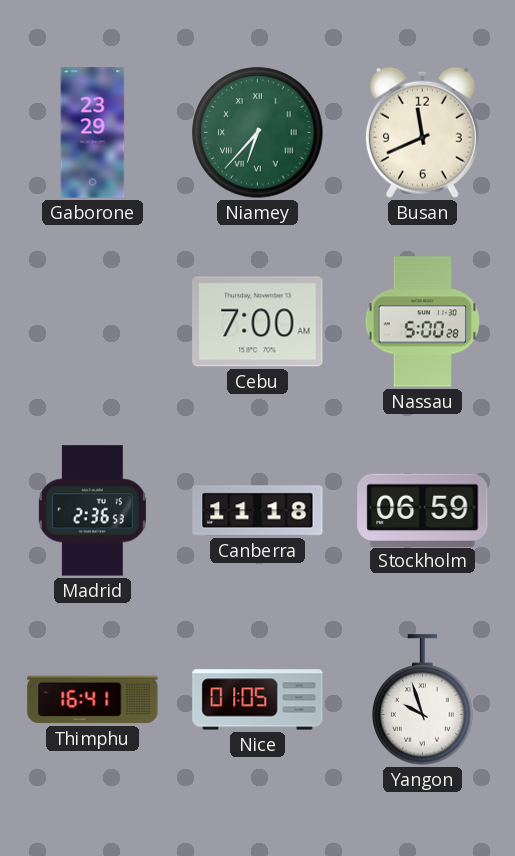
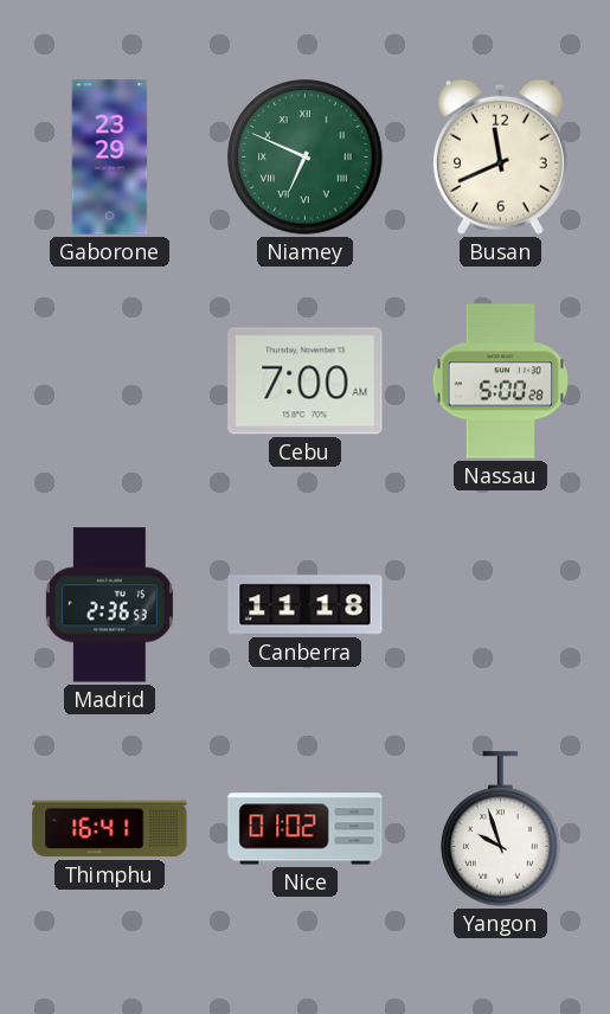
Niamey: 6:37 -> 6:49
Stockholm: 06:59 -> none
Nice: 01:05 -> 01:02
